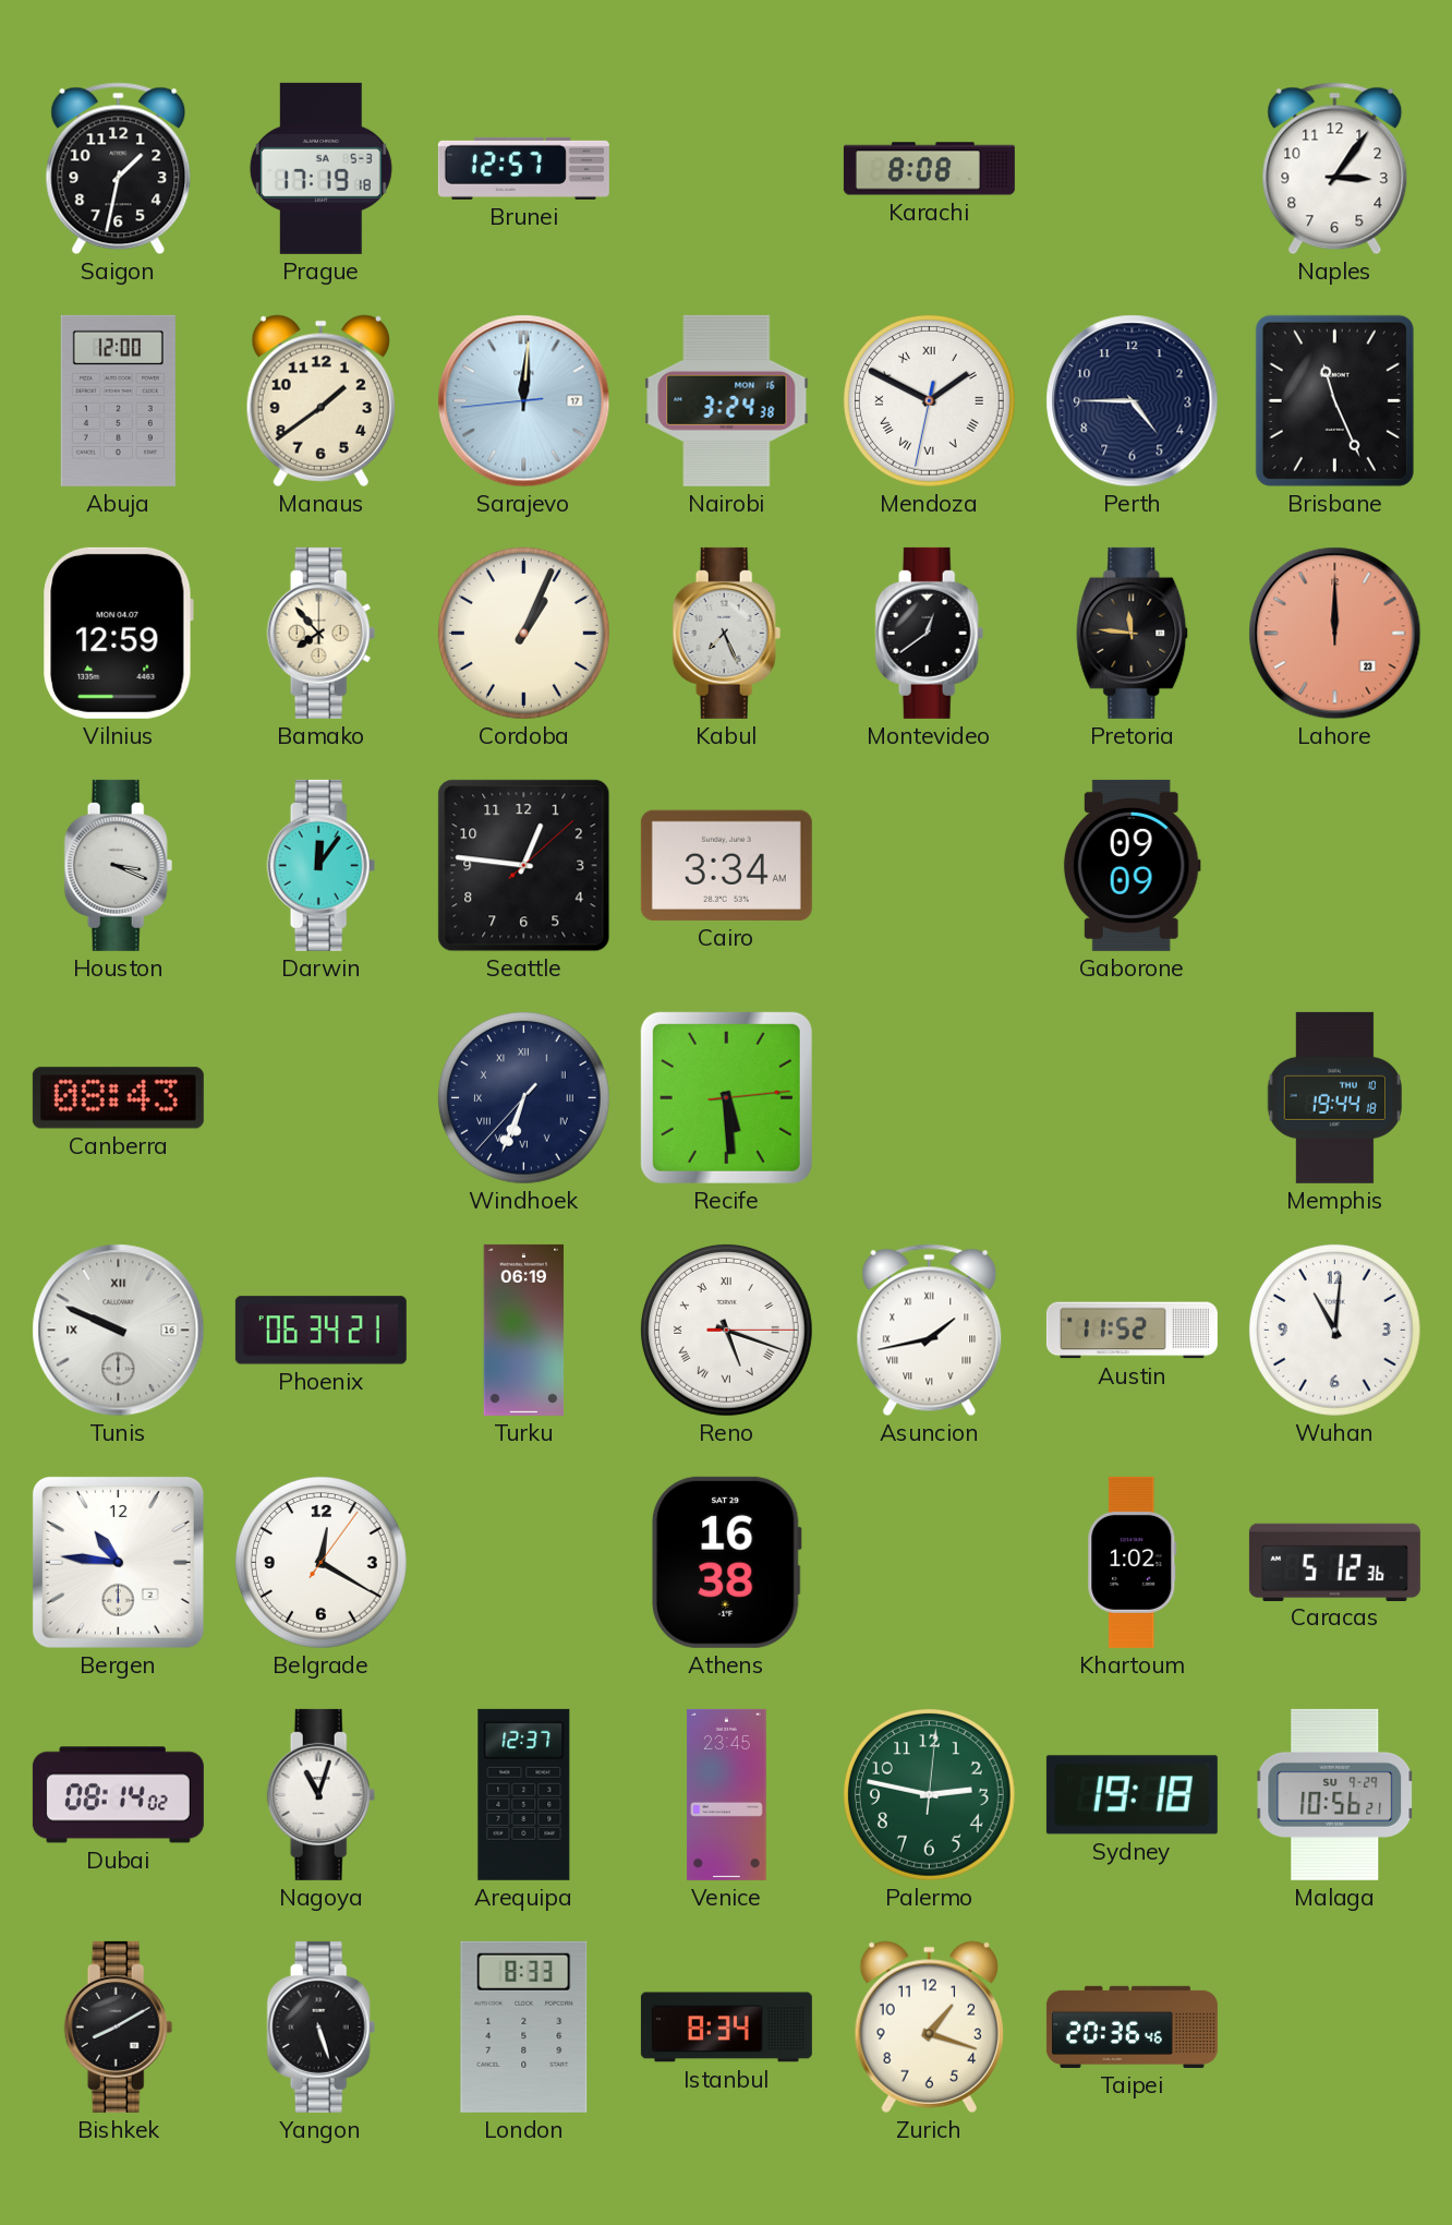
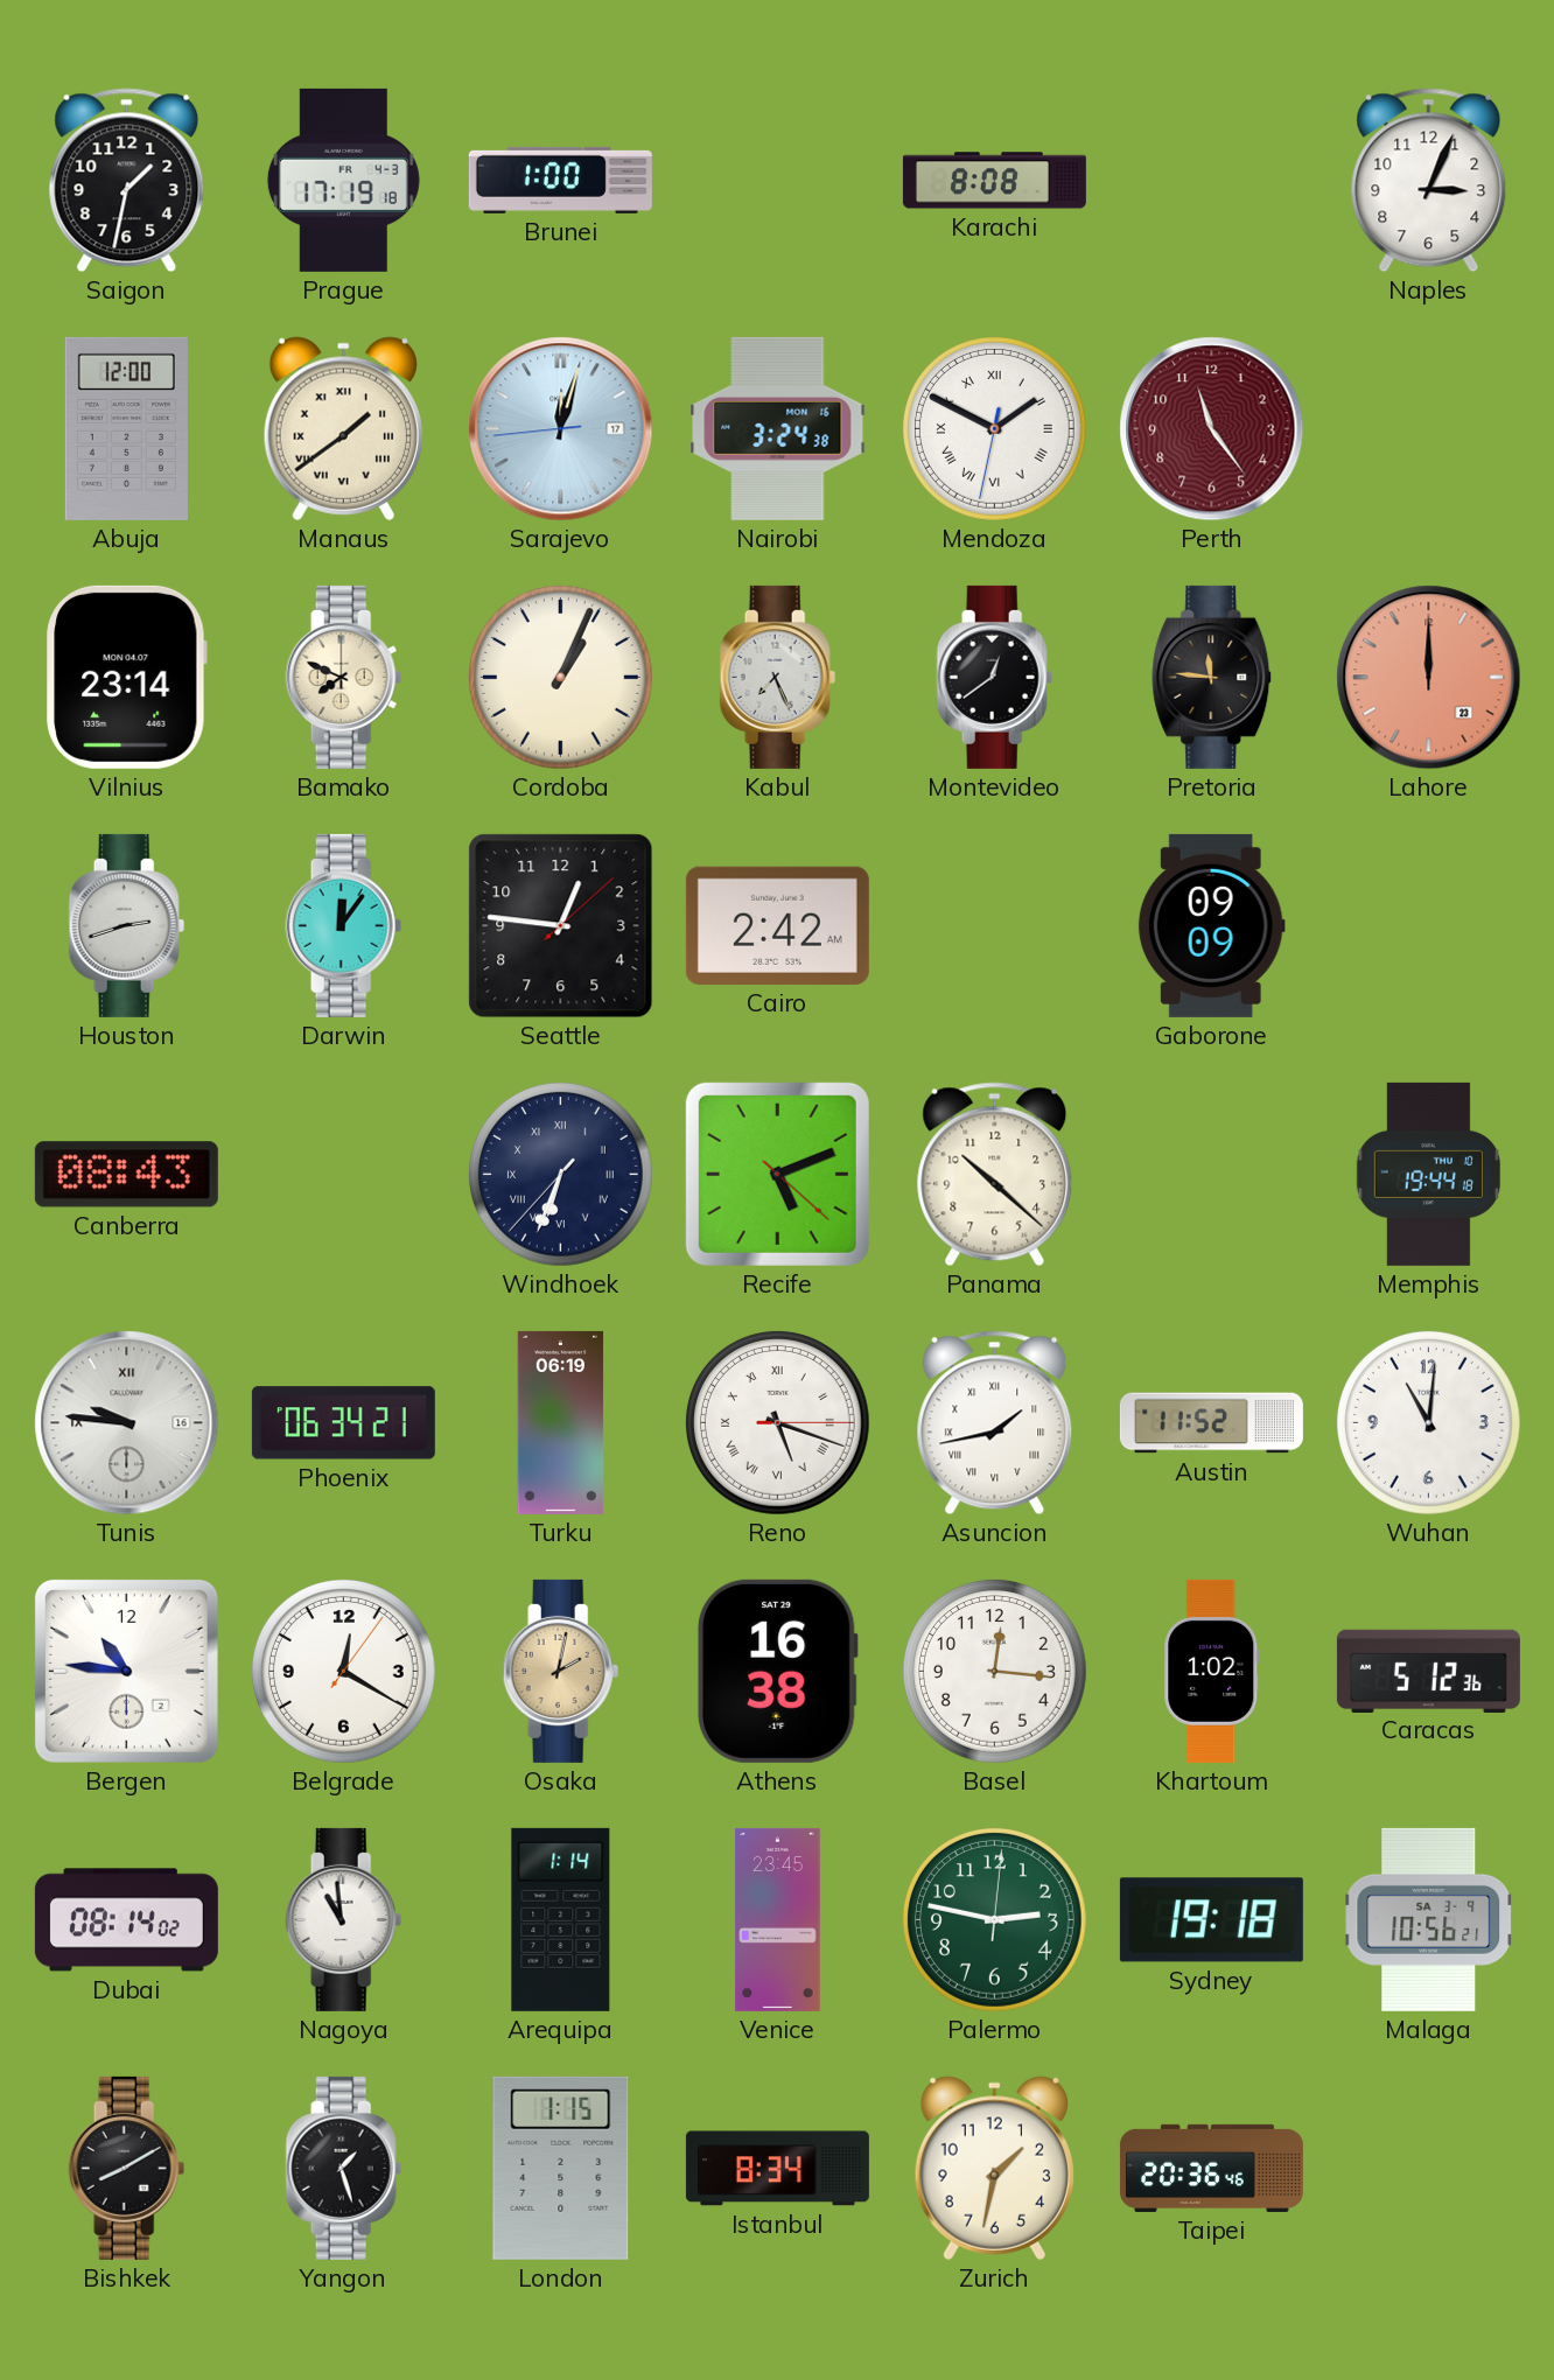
Prague date: SA 5-3 -> FR 4-3
Brunei: 12:57 -> 1:00
Naples: 3:06 -> 3:04
Manaus numerals: Arabic -> Roman
Sarajevo: 12:00 -> 12:02
Perth: 4:45 -> 11:24
Perth dial: navy -> burgundy
Brisbane: 11:26 -> none
Vilnius: 12:59 -> 23:14
Bamako: 7:53 -> 7:49
Houston: 3:19 -> 2:42
Cairo: 3:34 -> 2:42
Recife: 5:29 -> 5:11
Panama: none -> 10:22
Tunis: 9:49 -> 9:46
Osaka: none -> 2:02
Basel: none -> 12:16
Nagoya: 11:03 -> 10:59
Arequipa: 12:37 -> 1:14
Malaga date: SU 9-29 -> SA 3-9
Yangon: 5:27 -> 1:27
London: 8:33 -> 1:15
Zurich: 1:18 -> 1:32
